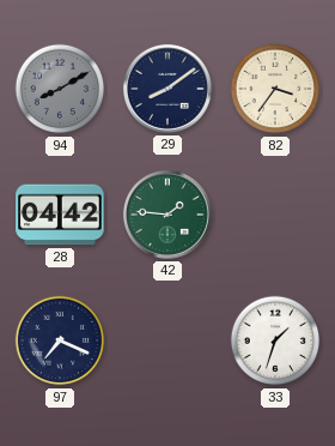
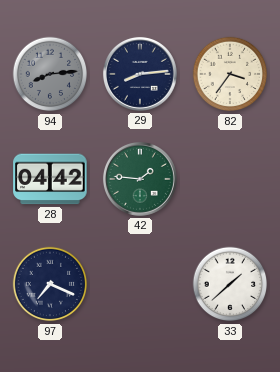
94: 8:10 -> 8:14
29: 8:09 -> 8:14
33: 1:33 -> 1:38
